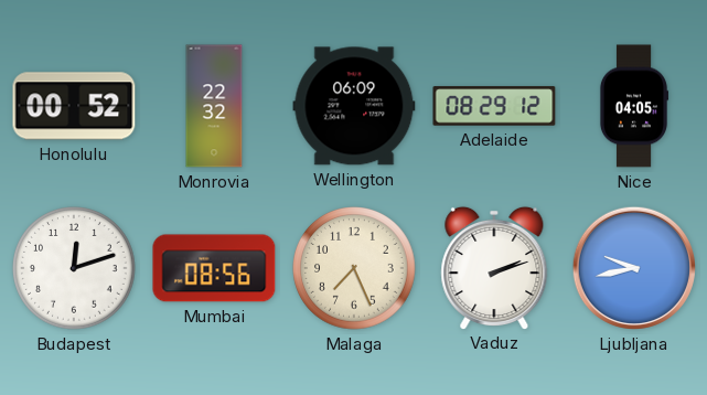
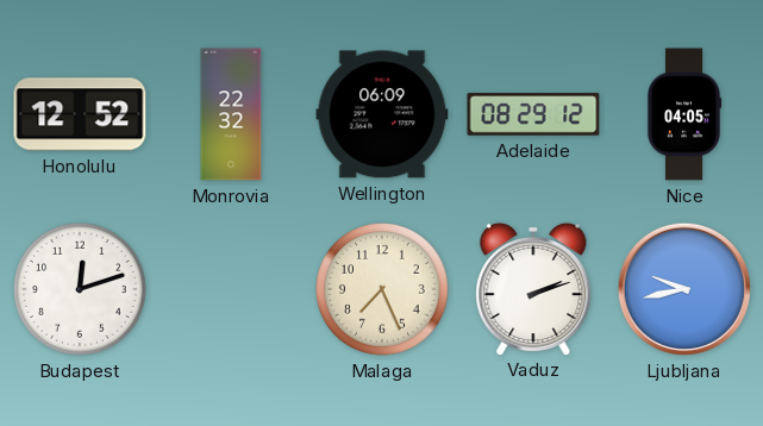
Honolulu: 00:52 -> 12:52
Mumbai: 08:56 -> none
